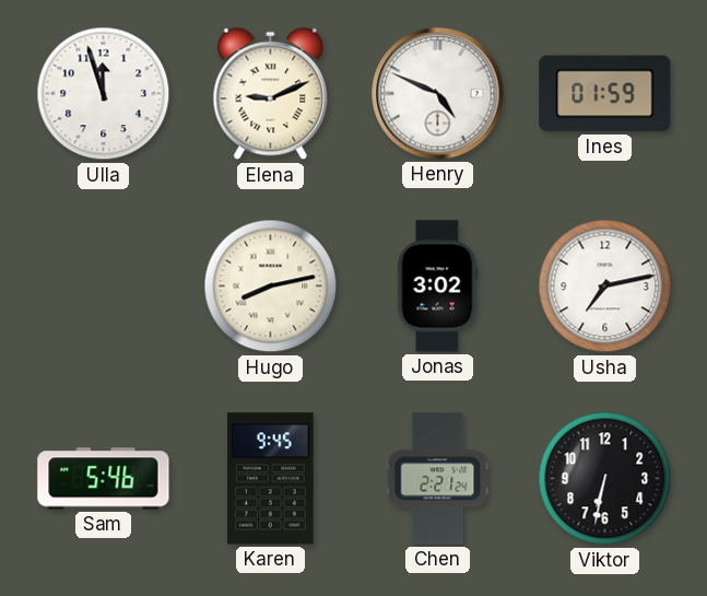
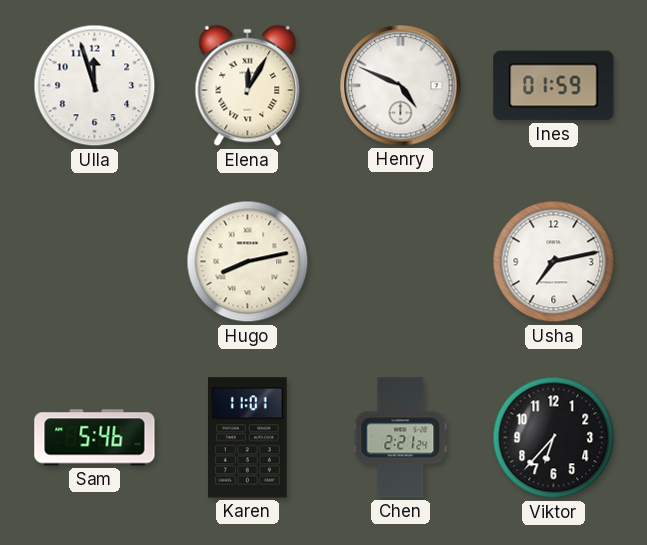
Elena: 9:11 -> 12:05
Jonas: 3:02 -> none
Karen: 9:45 -> 11:01
Viktor: 6:32 -> 6:37
